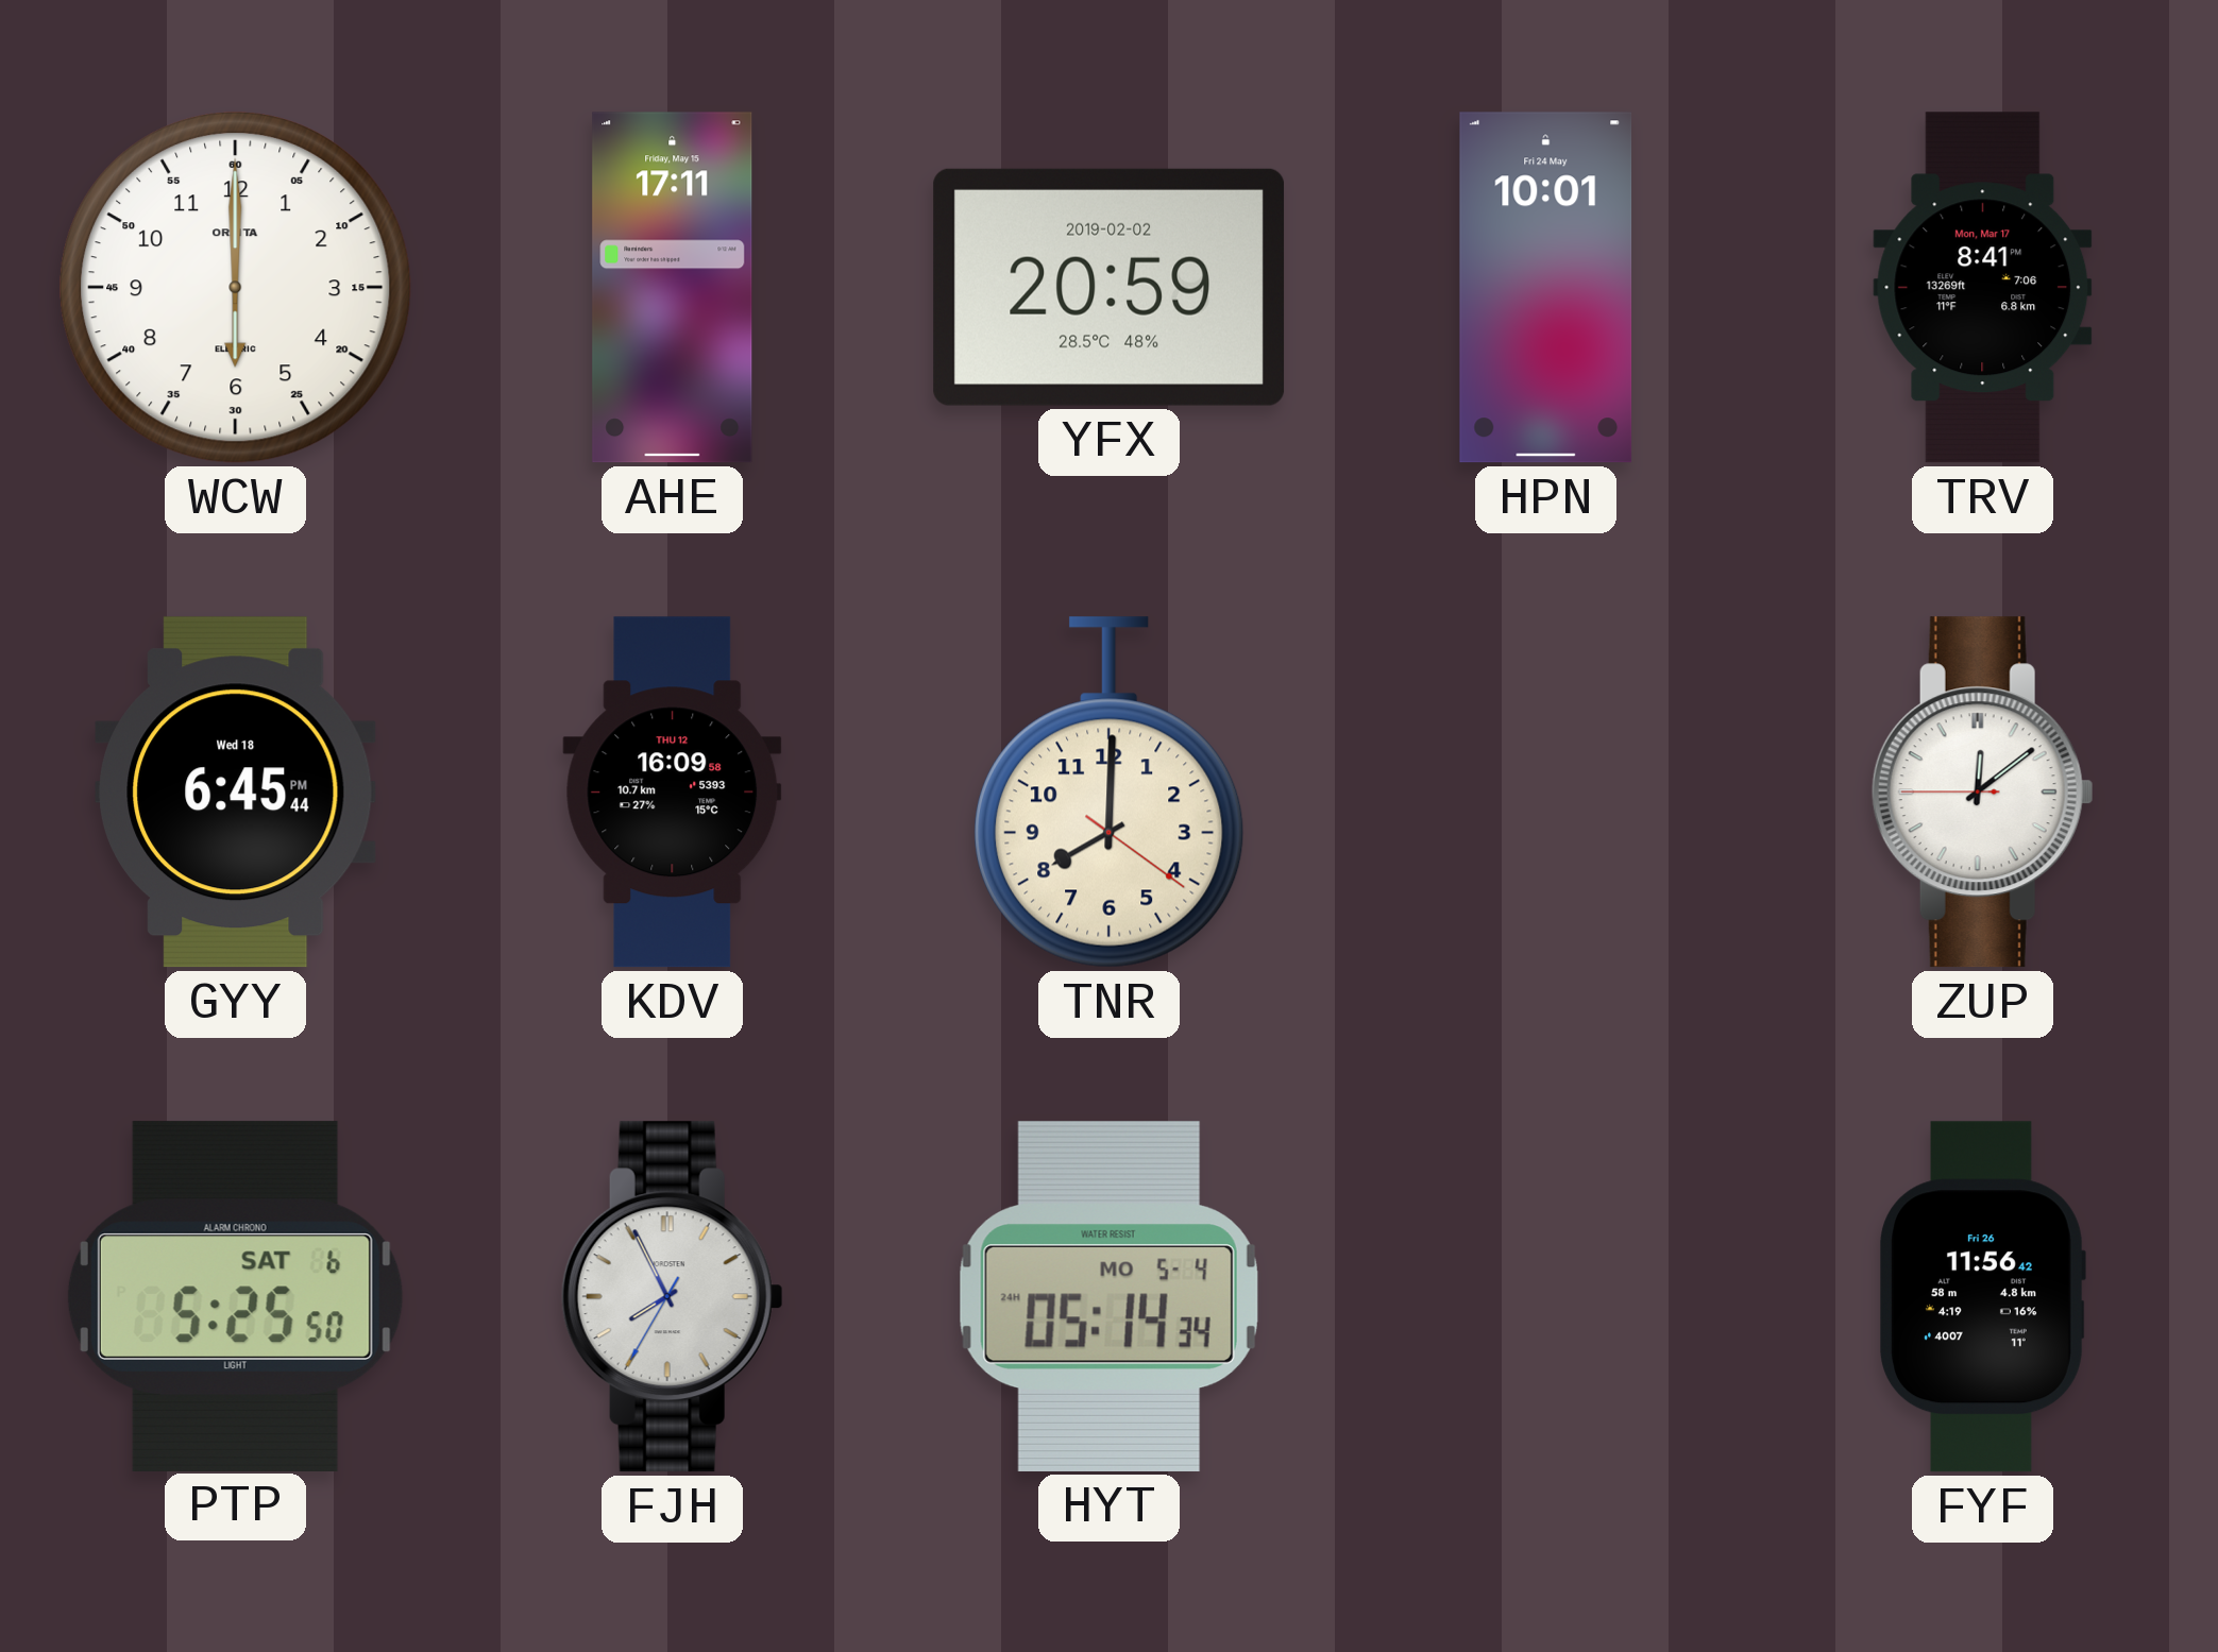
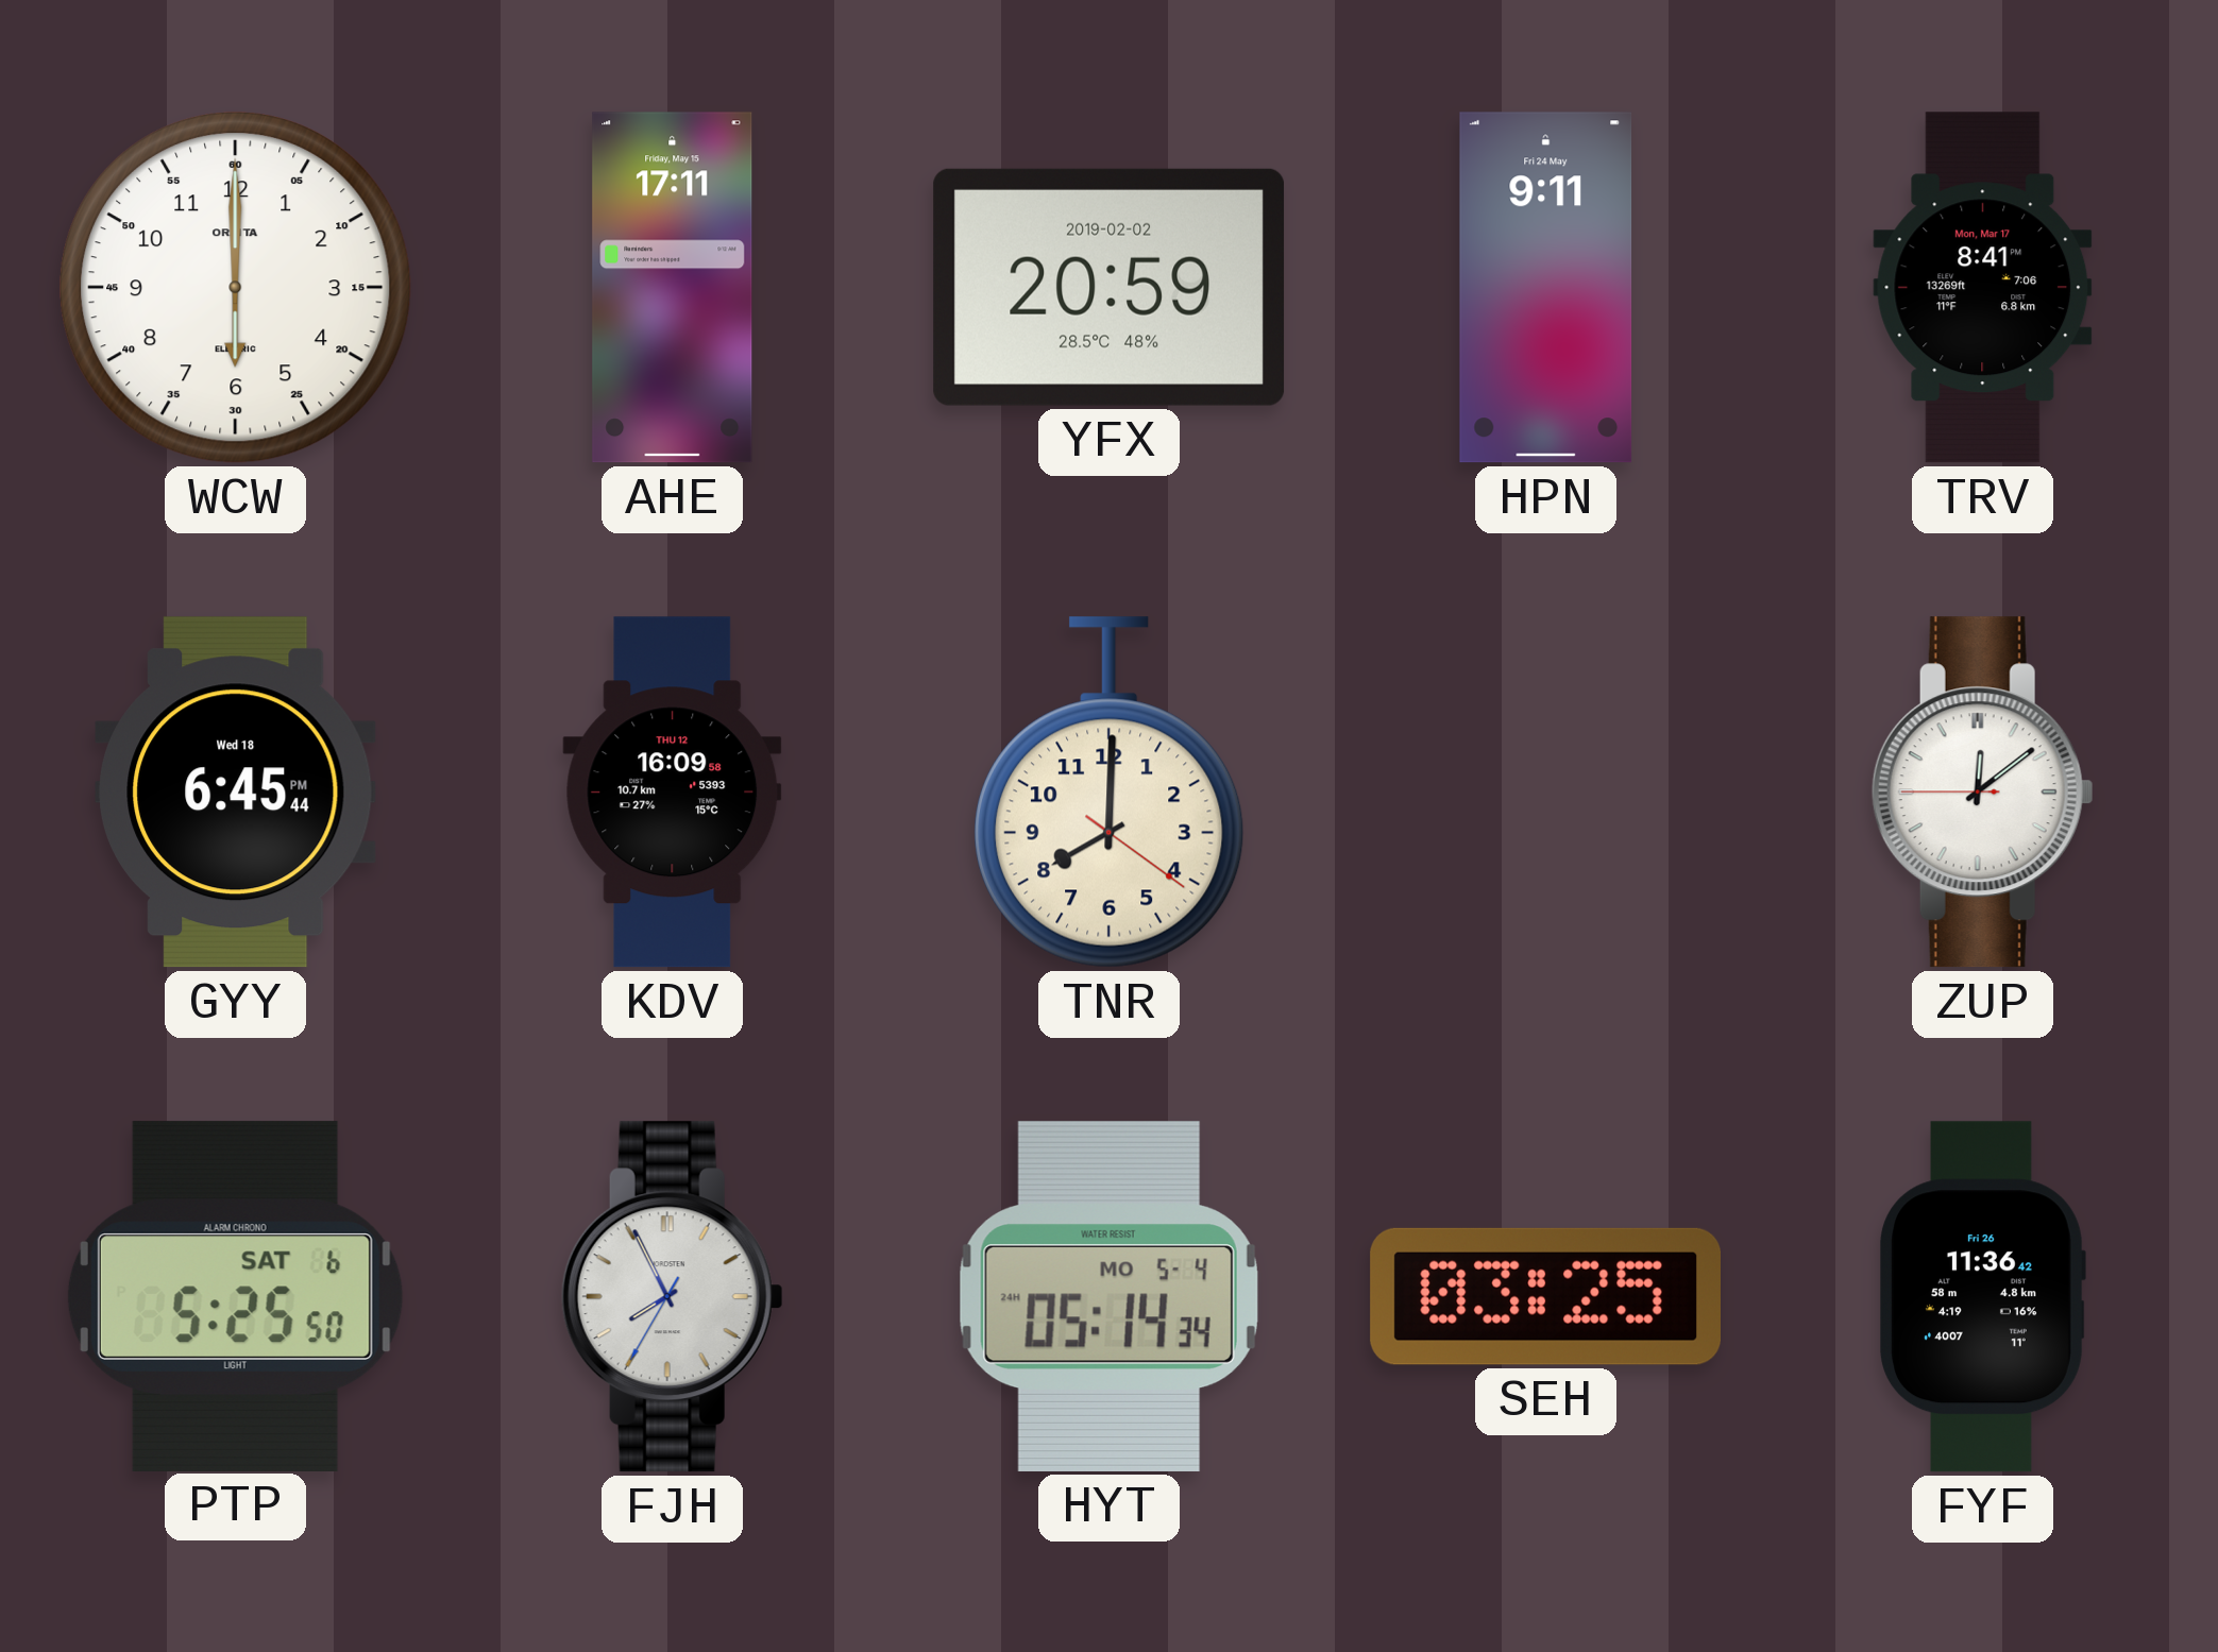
HPN: 10:01 -> 9:11
SEH: none -> 03:25
FYF: 11:56 -> 11:36
